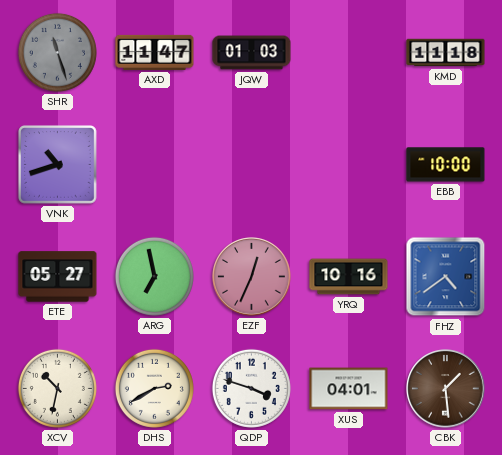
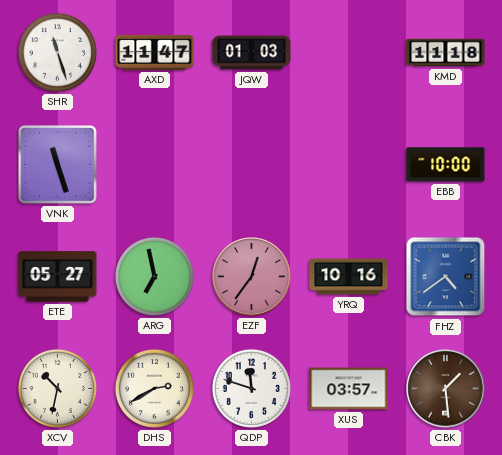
SHR dial: grey -> white
VNK: 10:42 -> 11:27
EZF: 12:34 -> 12:36
QDP: 3:48 -> 11:48
XUS: 04:01 -> 03:57
